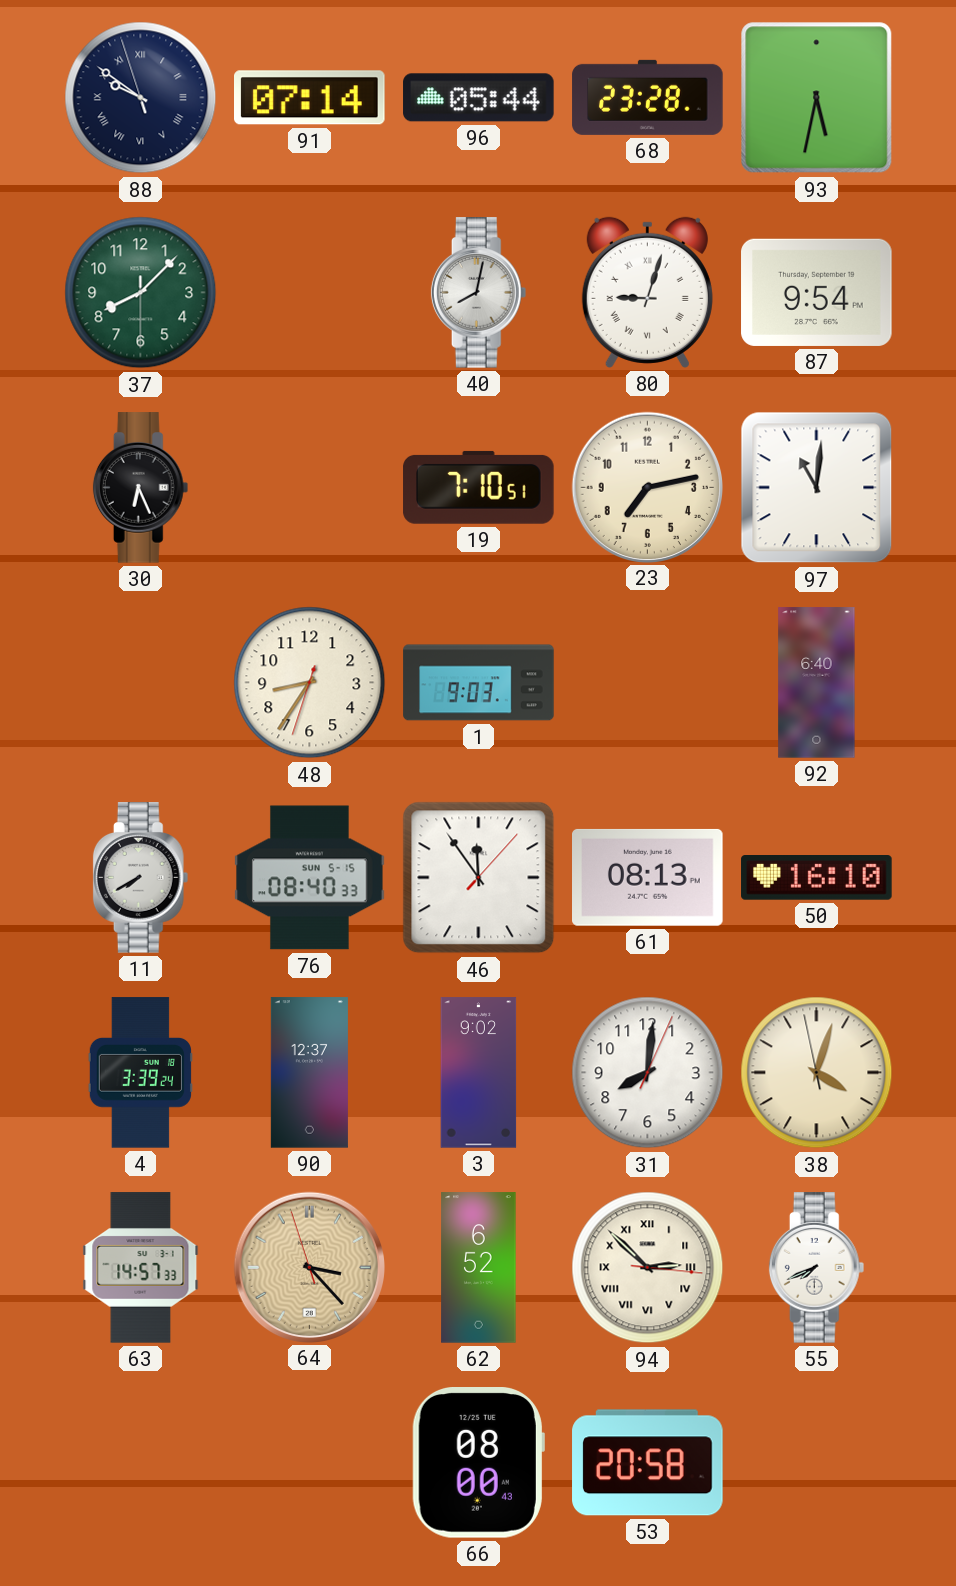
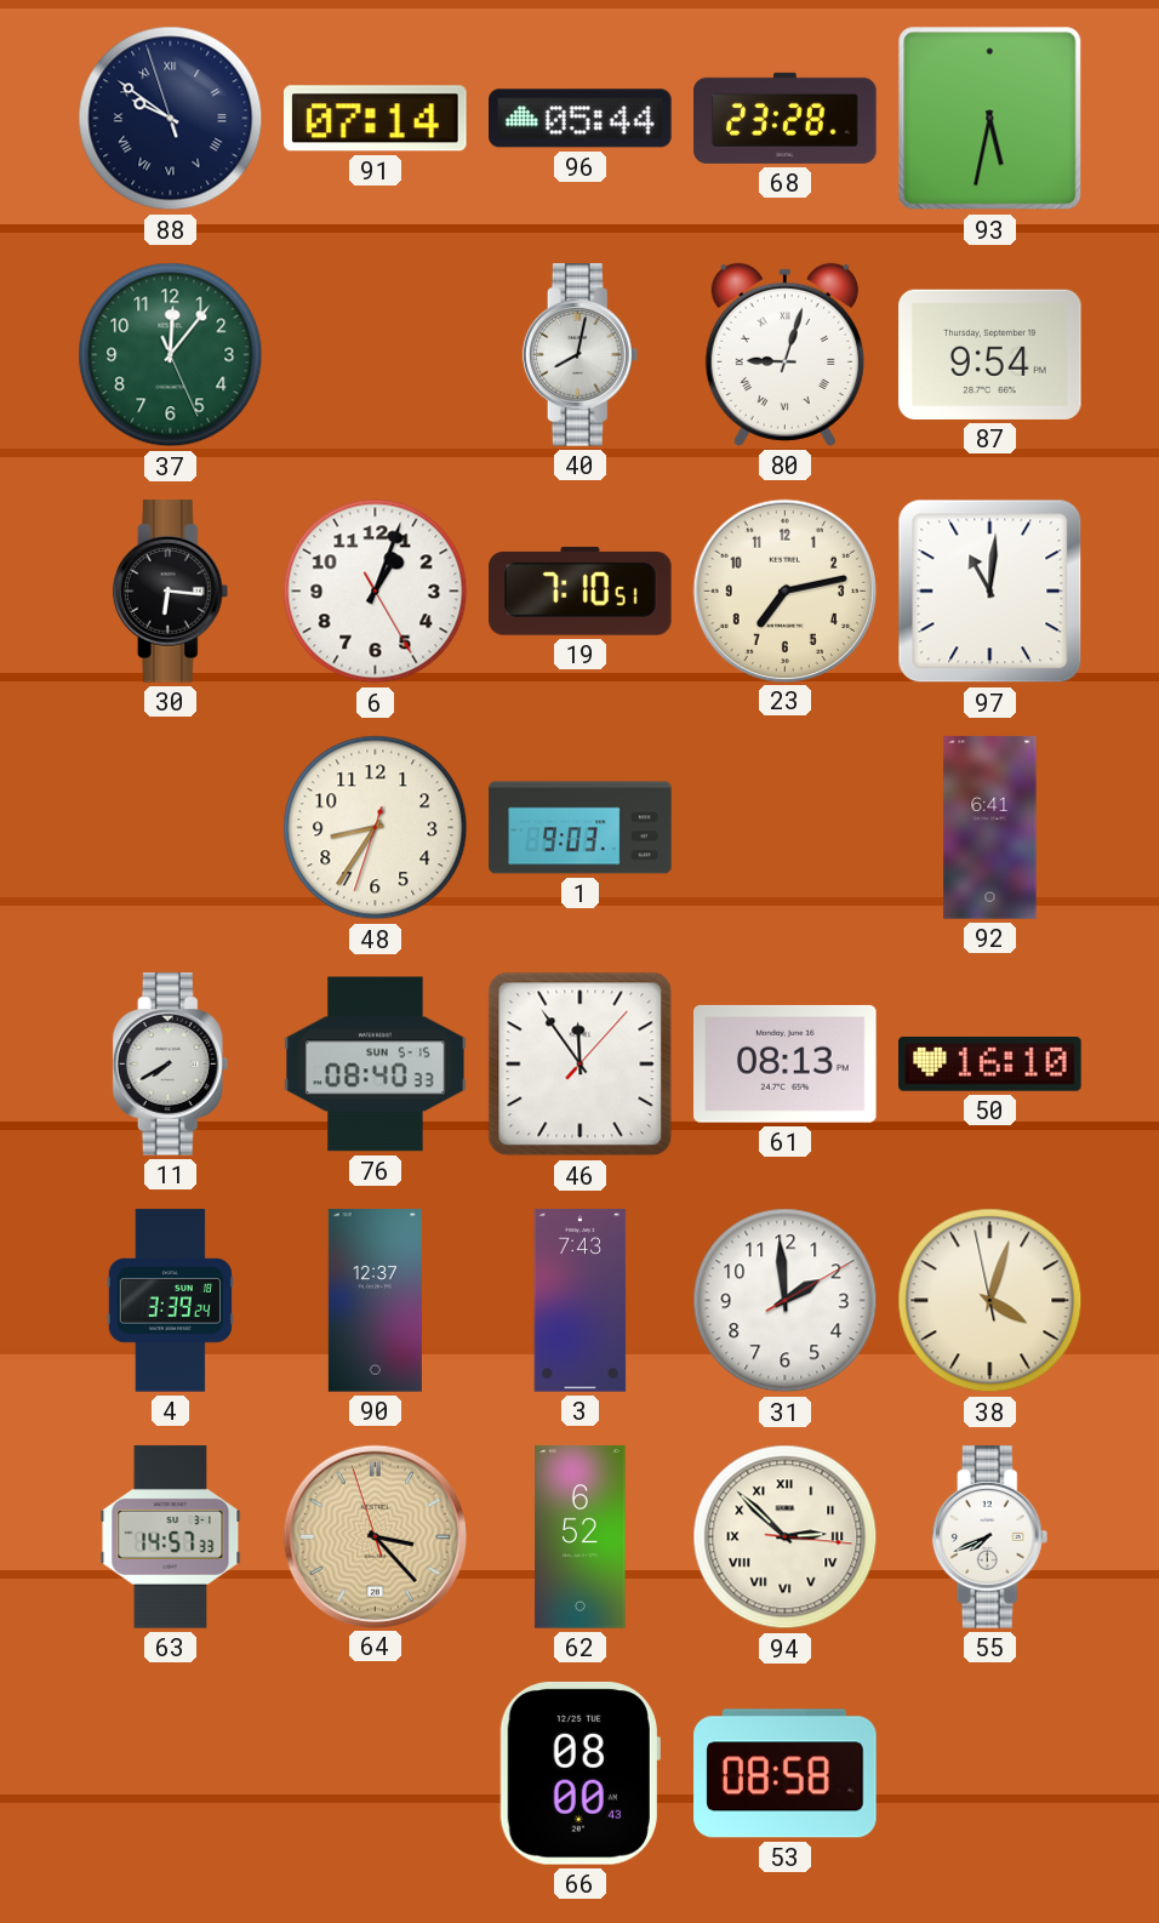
37: 8:07 -> 12:06
30: 6:26 -> 6:16
6: none -> 1:03
92: 6:40 -> 6:41
3: 9:02 -> 7:43
31: 8:01 -> 1:59
53: 20:58 -> 08:58
